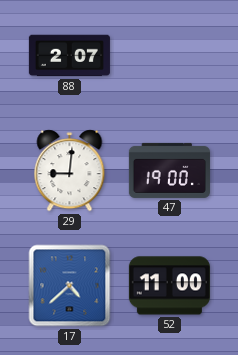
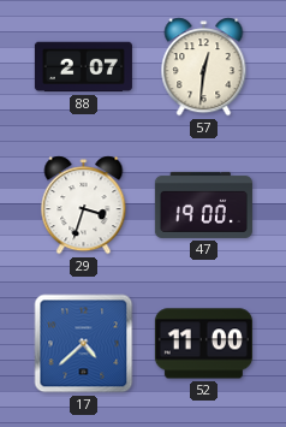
57: none -> 12:31
29: 9:01 -> 3:33
